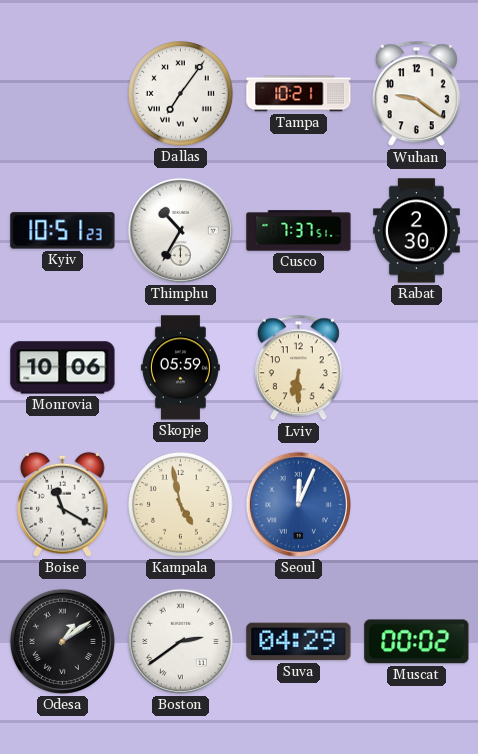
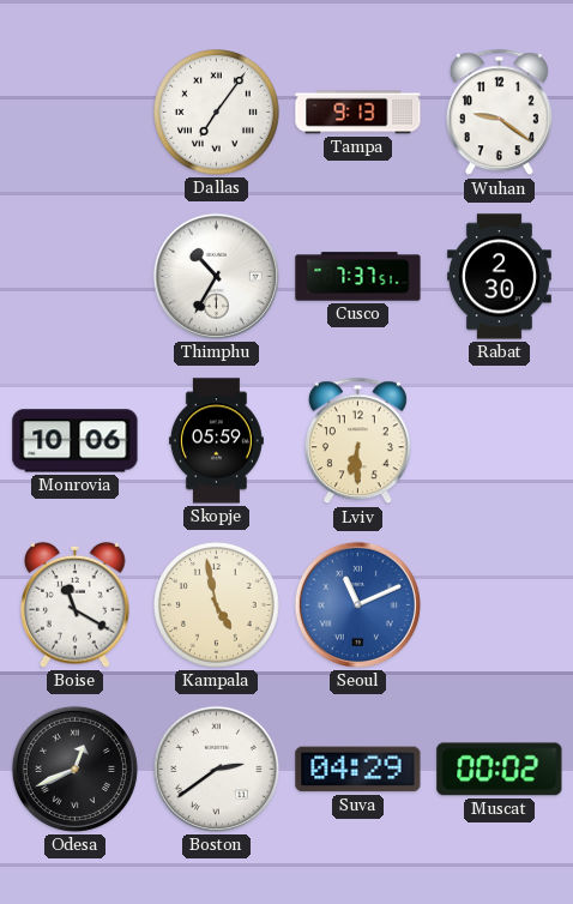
Tampa: 10:21 -> 9:13
Kyiv: 10:51 -> none
Seoul: 12:04 -> 11:11
Odesa: 1:09 -> 12:41
